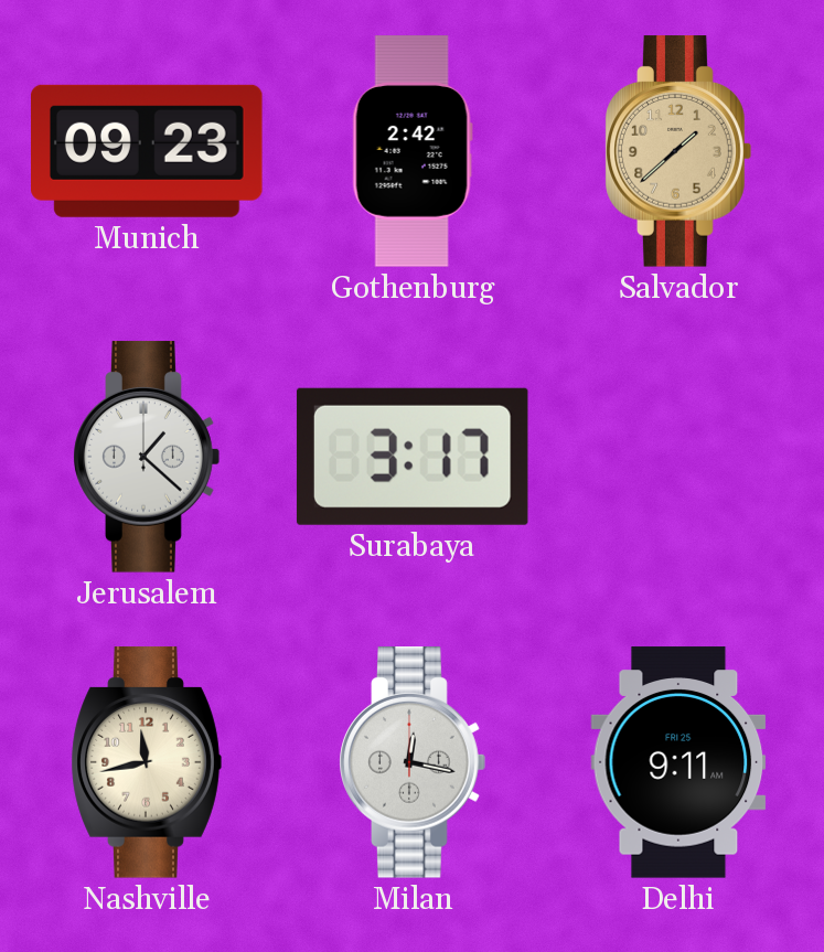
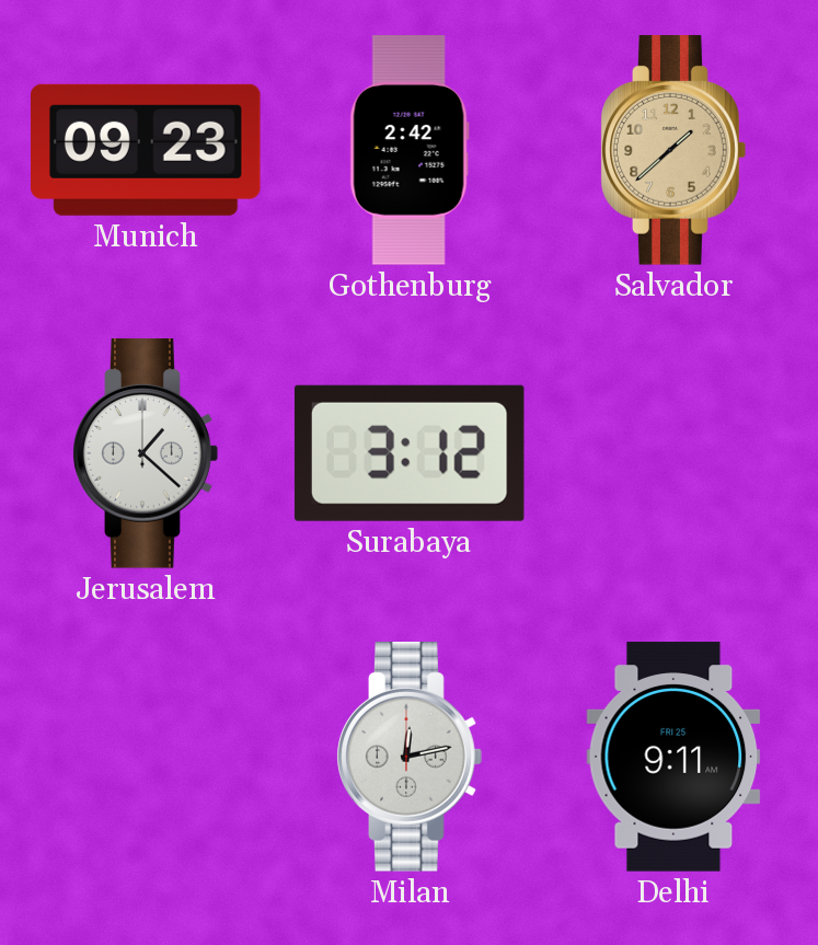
Surabaya: 3:17 -> 3:12
Nashville: 11:43 -> none
Milan: 12:17 -> 12:13
